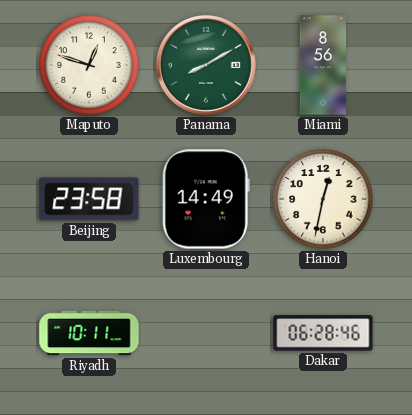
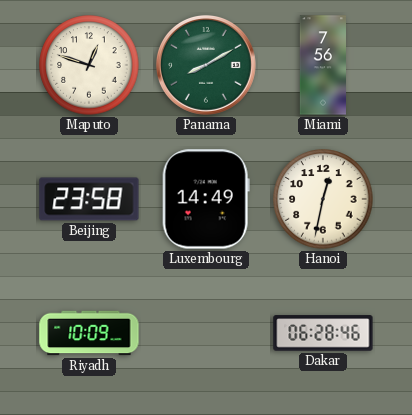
Miami: 8:56 -> 7:56
Riyadh: 10:11 -> 10:09
